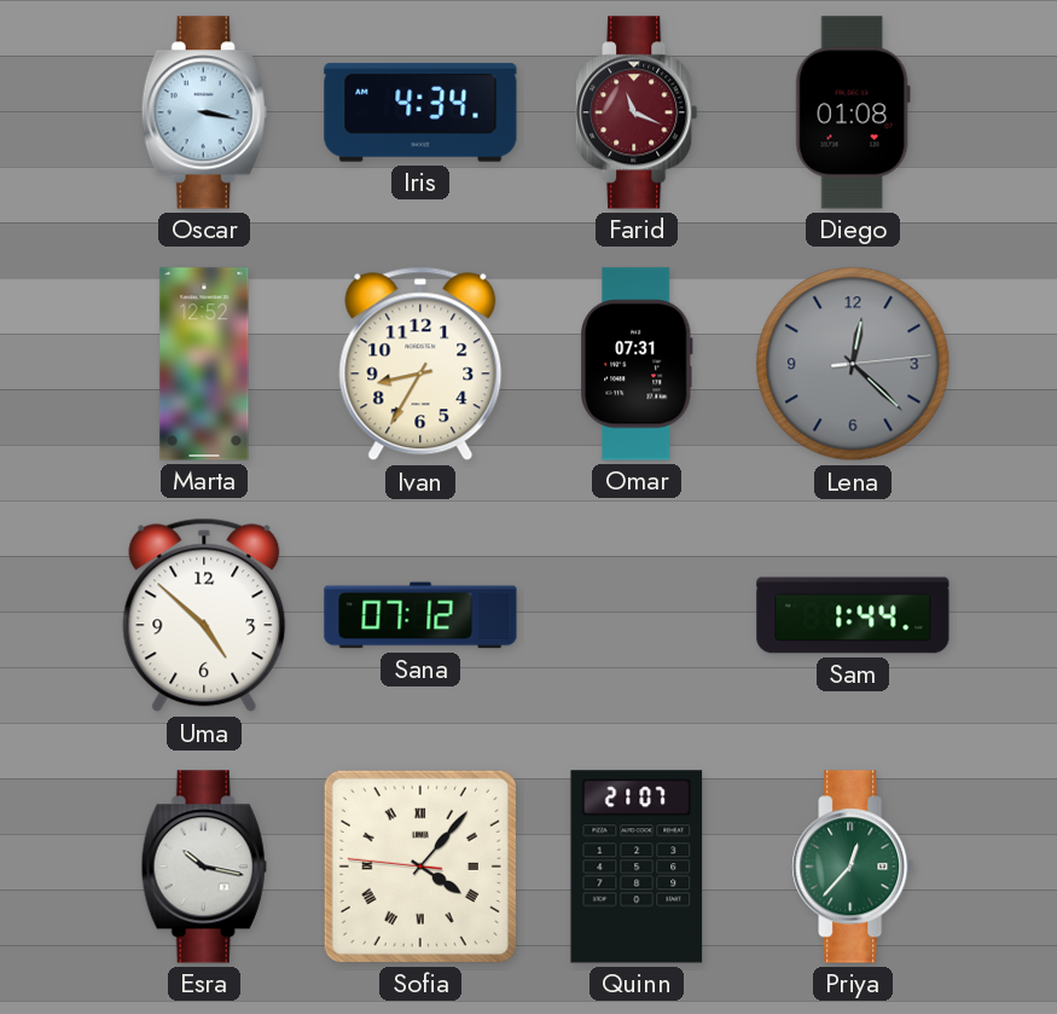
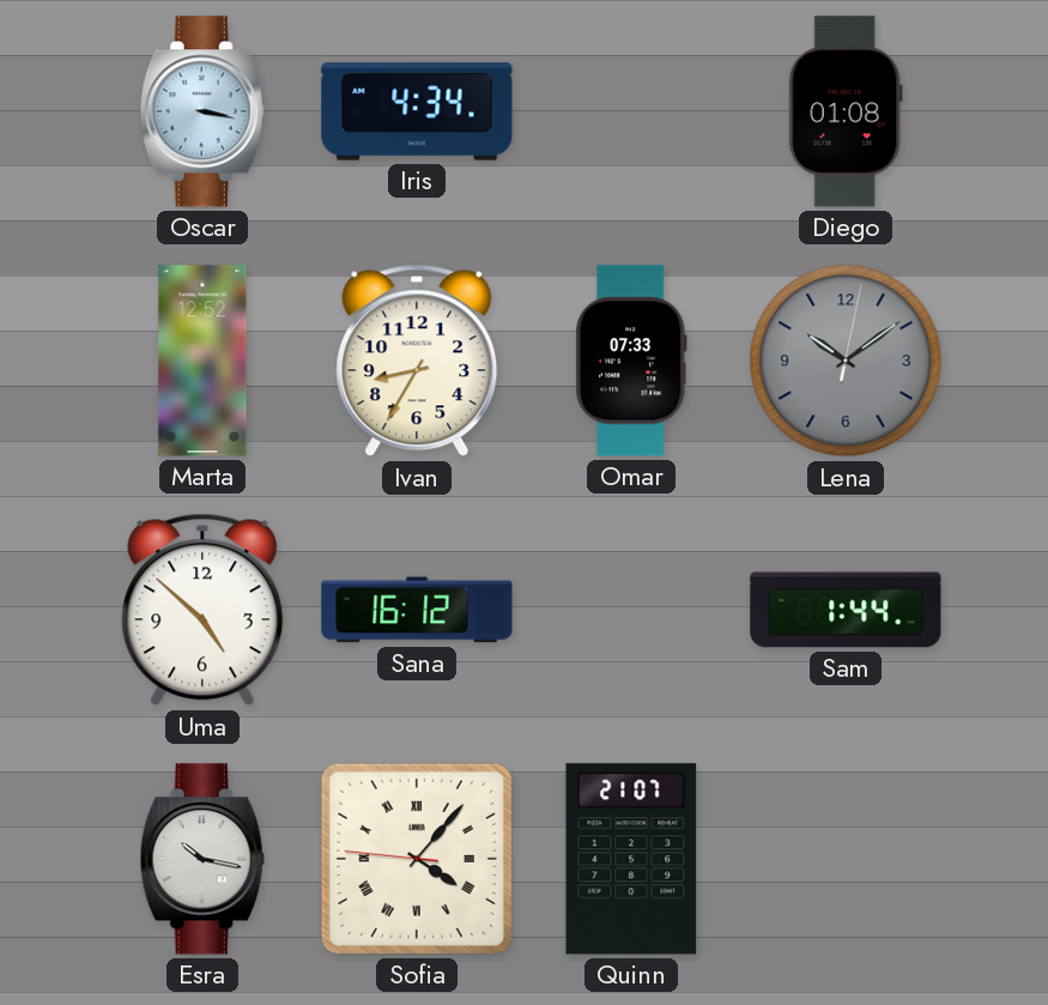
Farid: 11:19 -> none
Omar: 07:31 -> 07:33
Lena: 12:22 -> 10:09
Sana: 07:12 -> 16:12
Priya: 12:37 -> none
